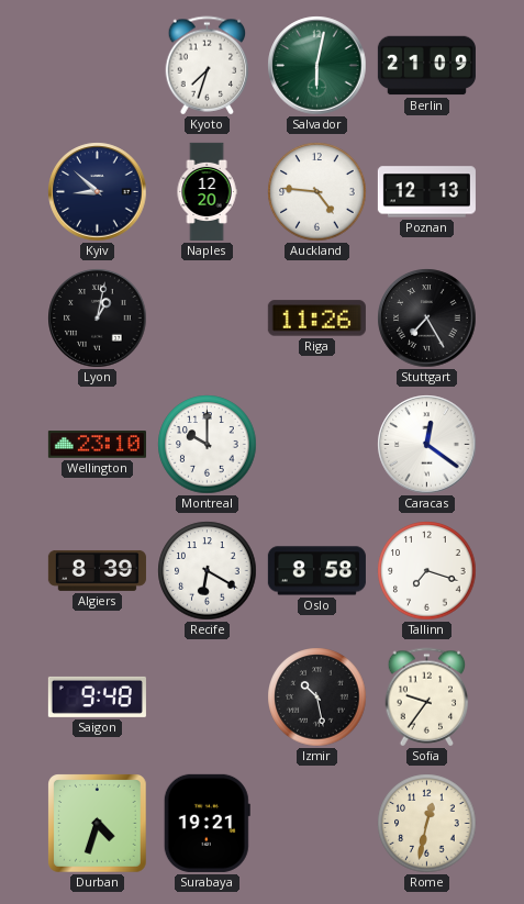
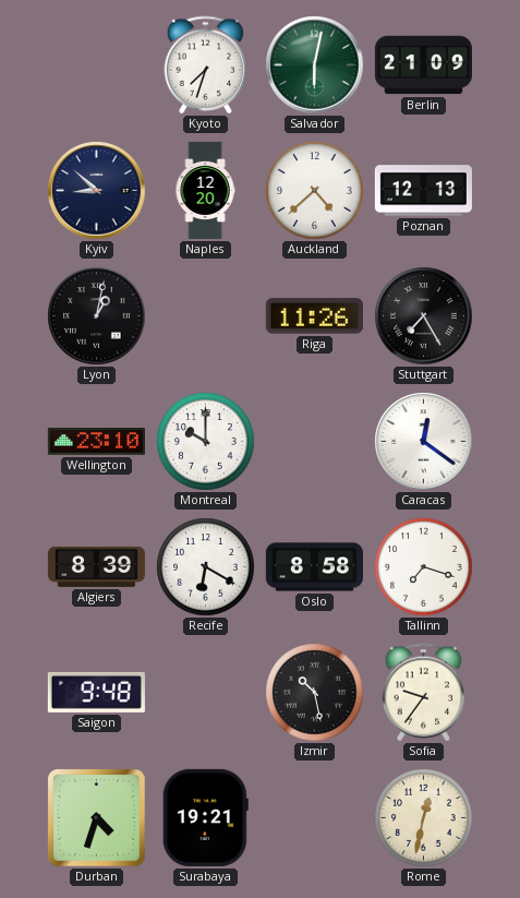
Auckland: 4:46 -> 4:38
